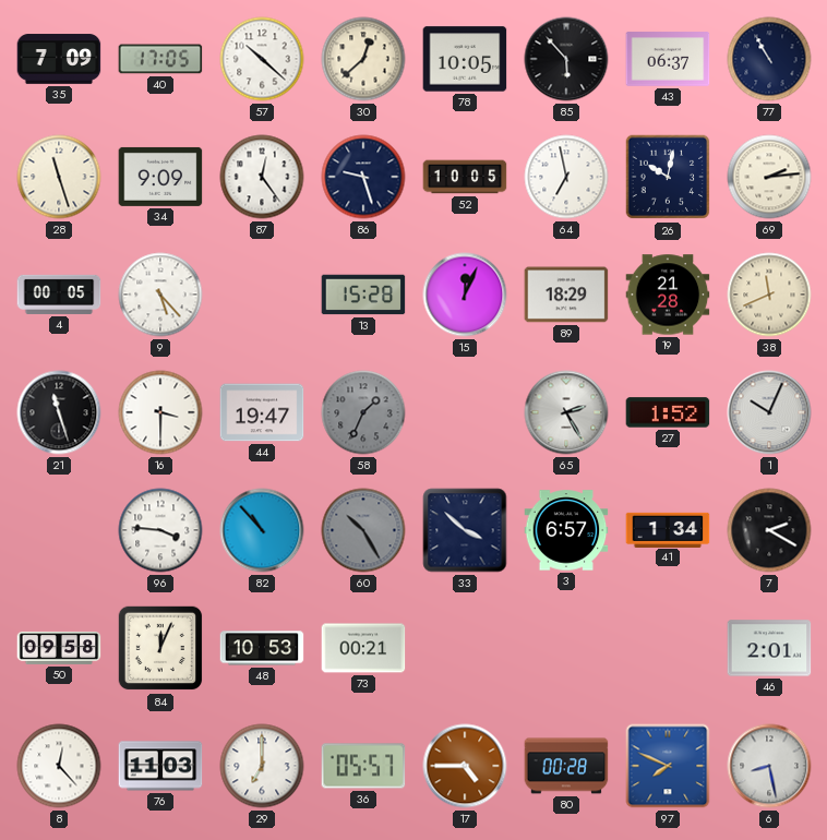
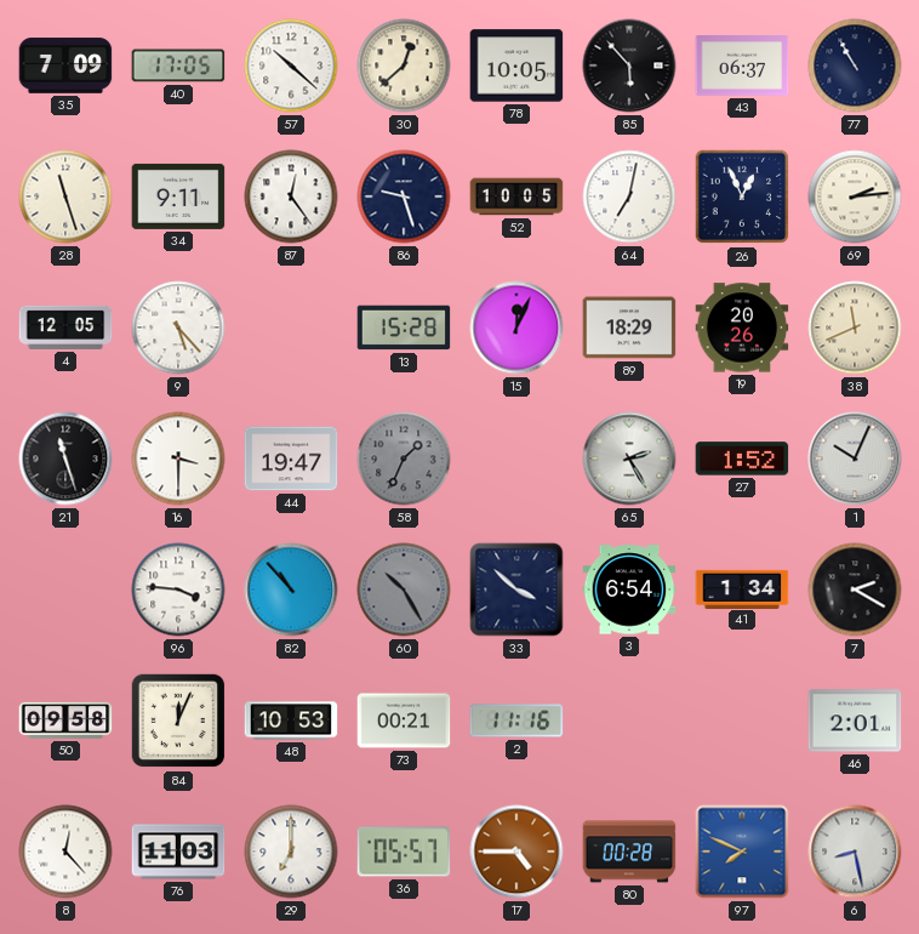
34: 9:09 -> 9:11
64: 6:58 -> 7:02
26: 10:02 -> 12:56
4: 00:05 -> 12:05
19: 21:28 -> 20:26
3: 6:57 -> 6:54
2: none -> 11:16
